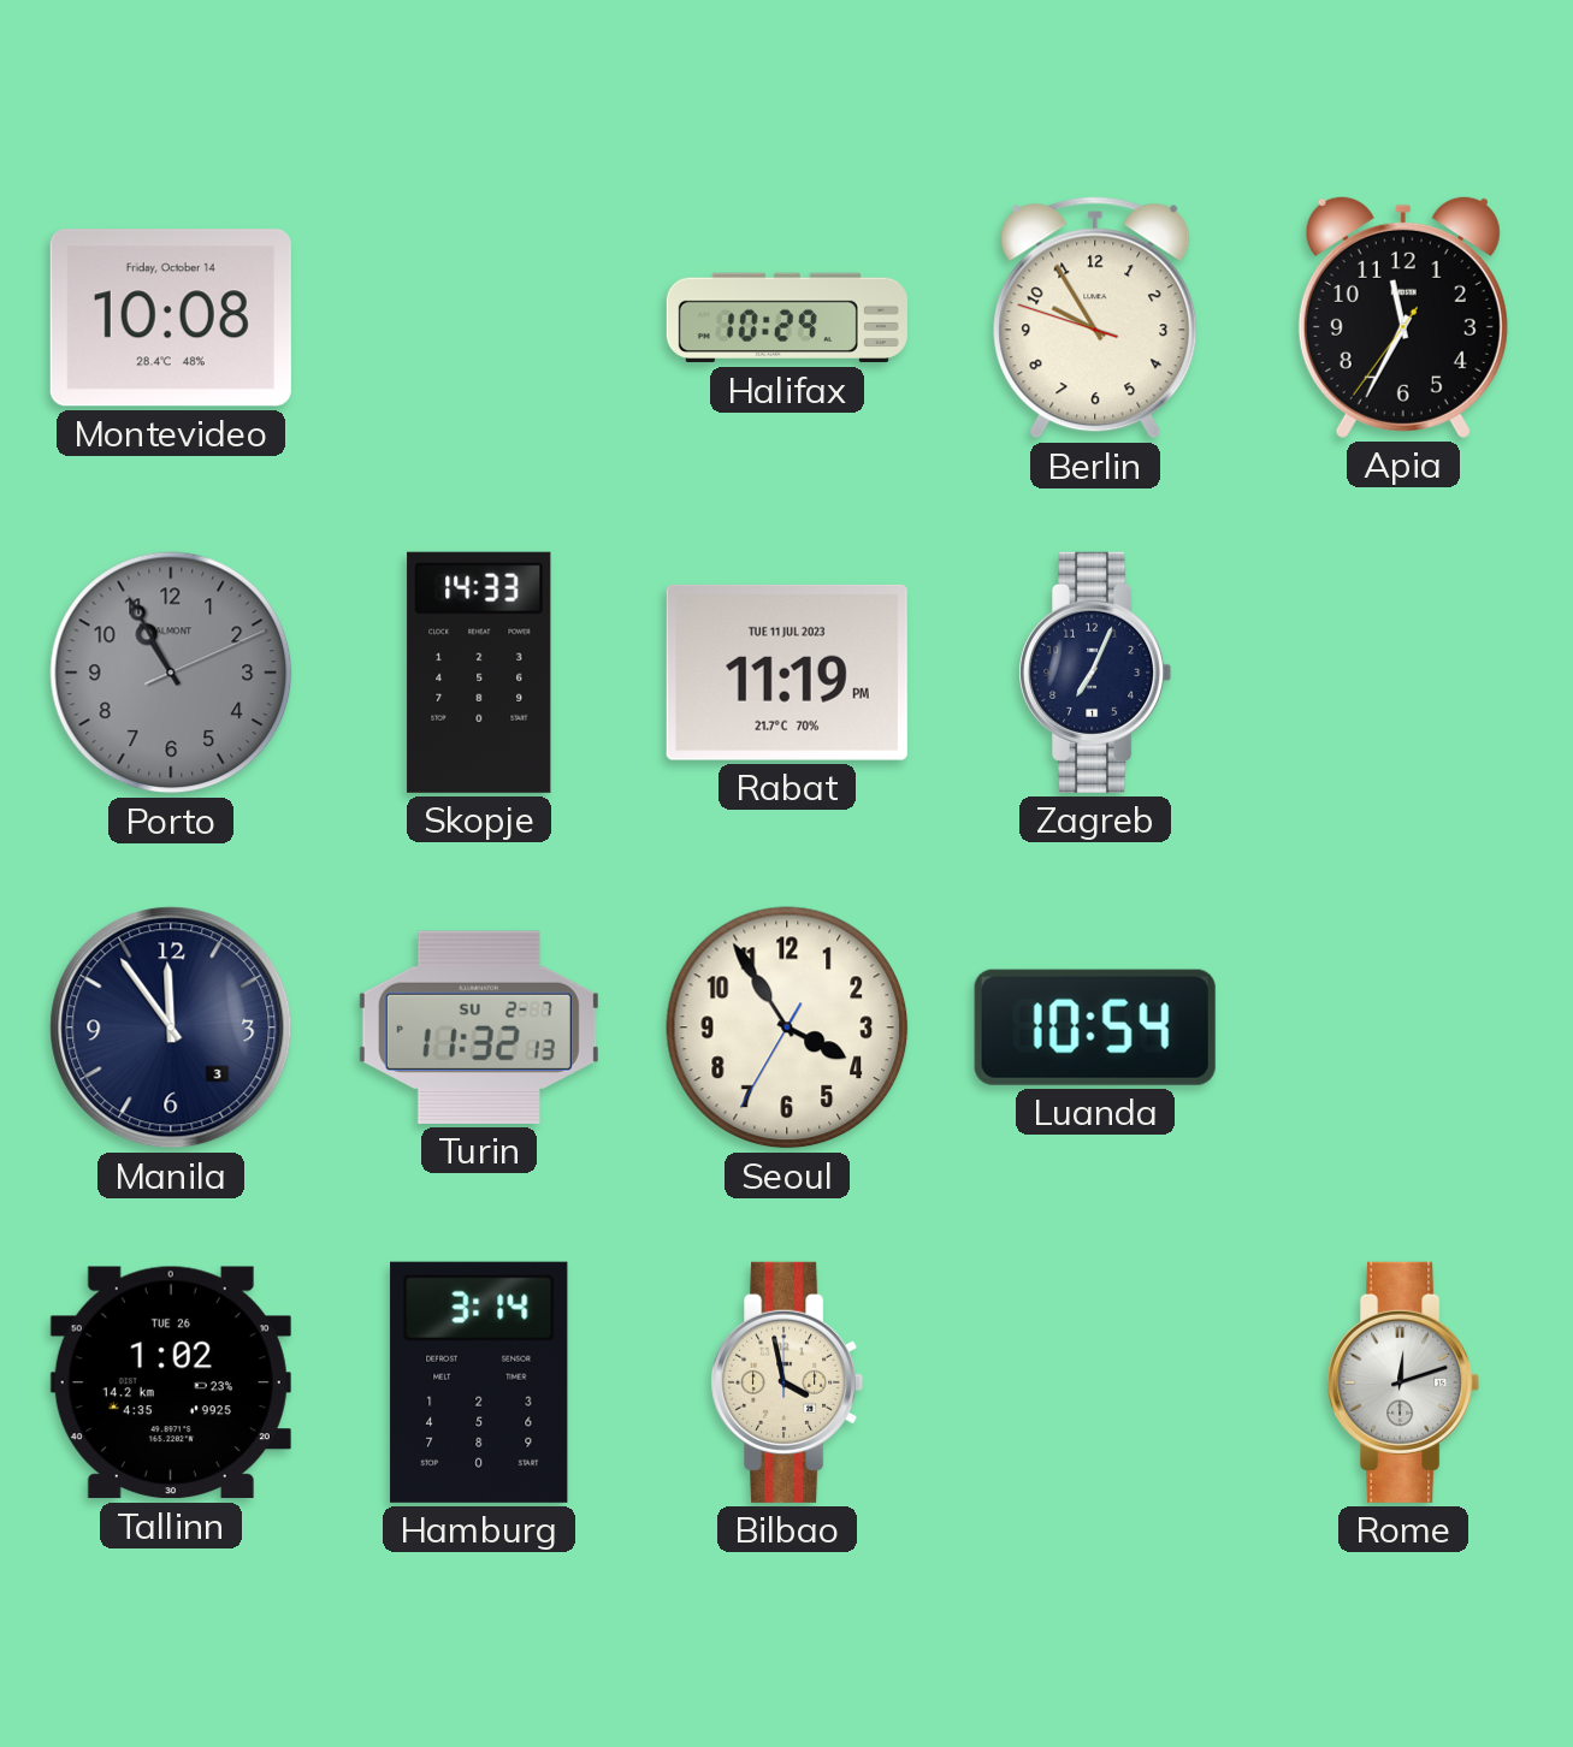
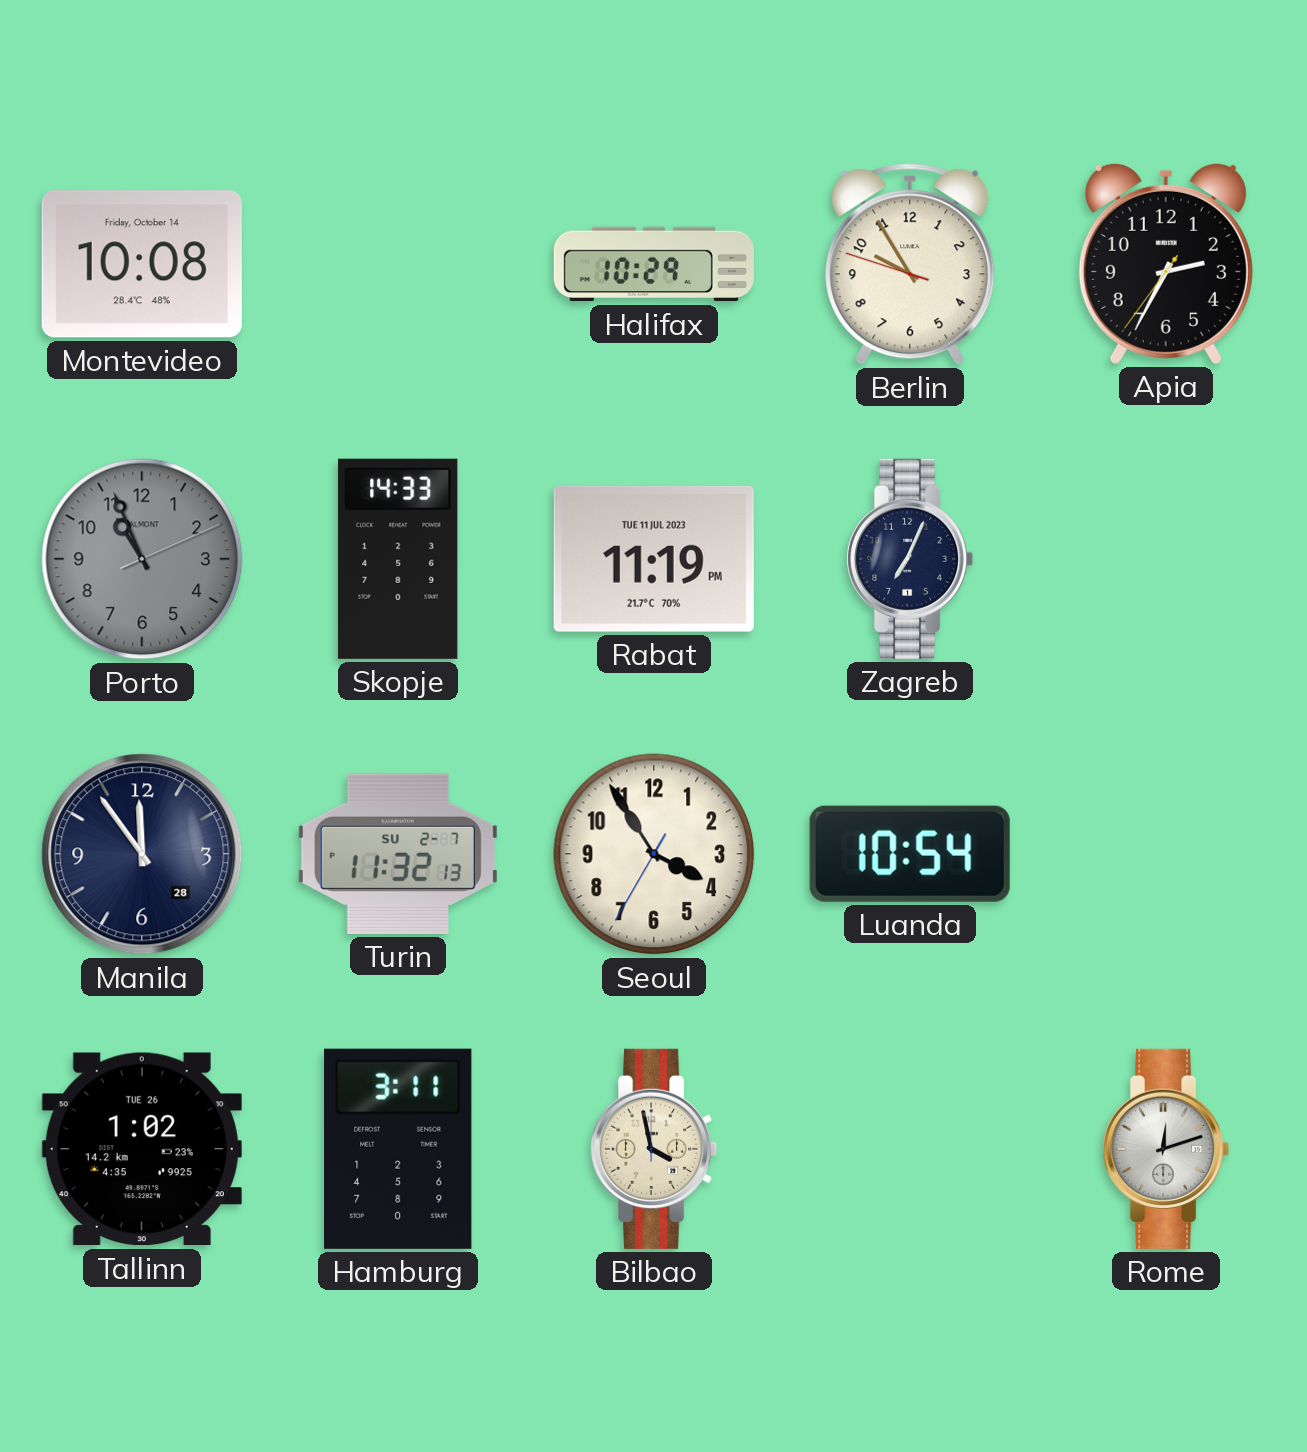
Apia: 11:34 -> 2:34
Porto: 10:55 -> 10:56
Manila date: 3 -> 28
Hamburg: 3:14 -> 3:11
